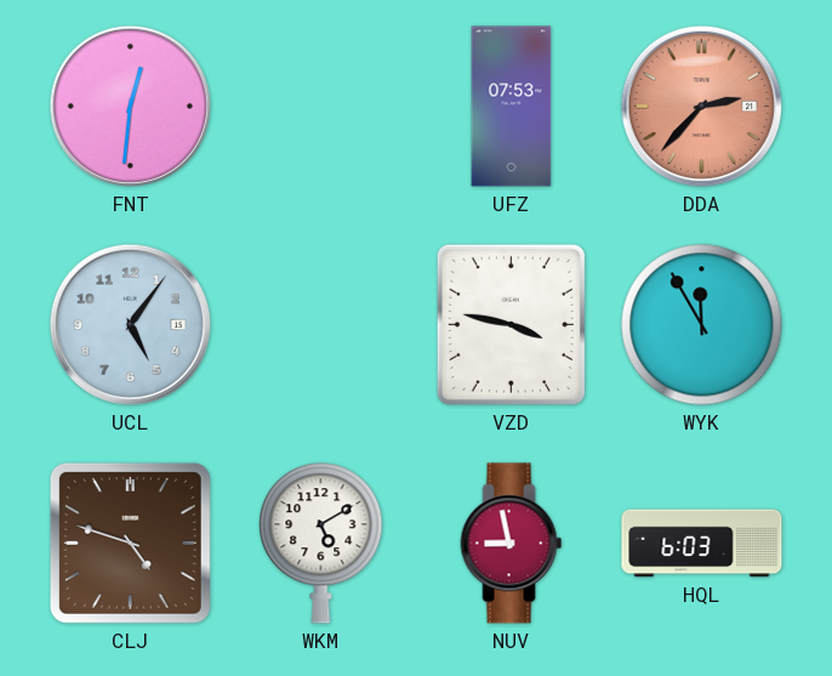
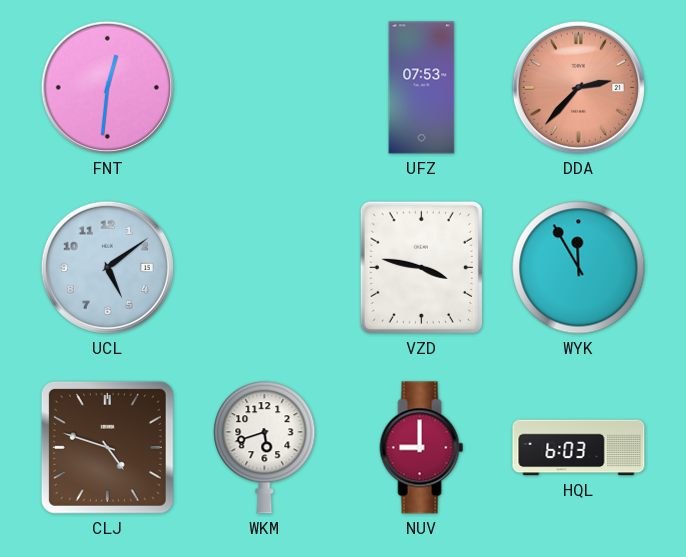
UCL: 5:06 -> 5:09
WKM: 5:10 -> 5:42
NUV: 8:58 -> 9:00
